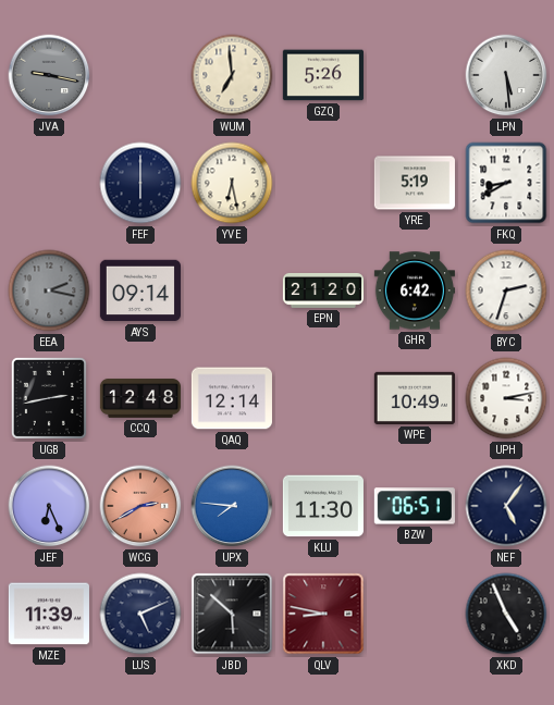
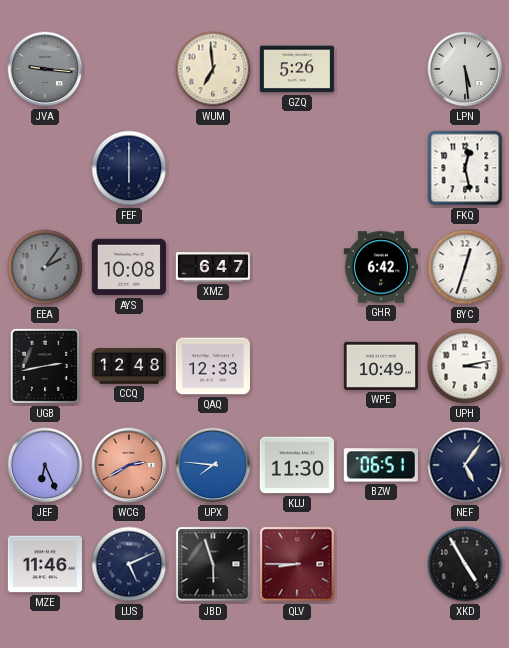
JVA: 9:17 -> 9:16
YVE: 6:28 -> none
YRE: 5:19 -> none
FKQ: 8:40 -> 12:28
EEA: 2:17 -> 2:06
AYS: 09:14 -> 10:08
XMZ: none -> 6:47
EPN: 21:20 -> none
BYC: 2:33 -> 12:33
QAQ: 12:14 -> 12:33
MZE: 11:39 -> 11:46
JBD: 5:52 -> 5:57
QLV: 8:47 -> 8:45
XKD: 4:56 -> 4:55
